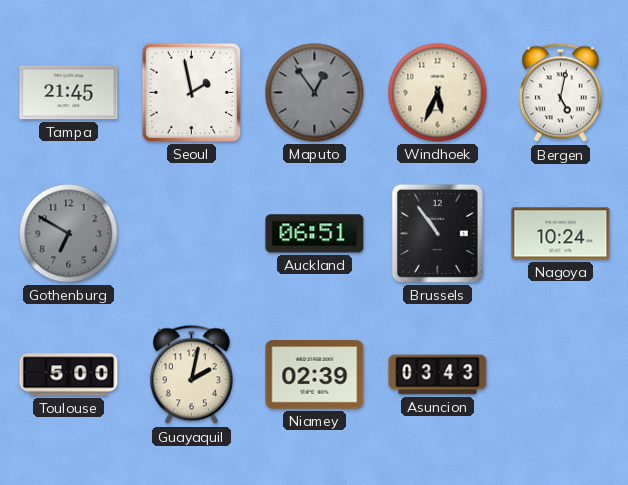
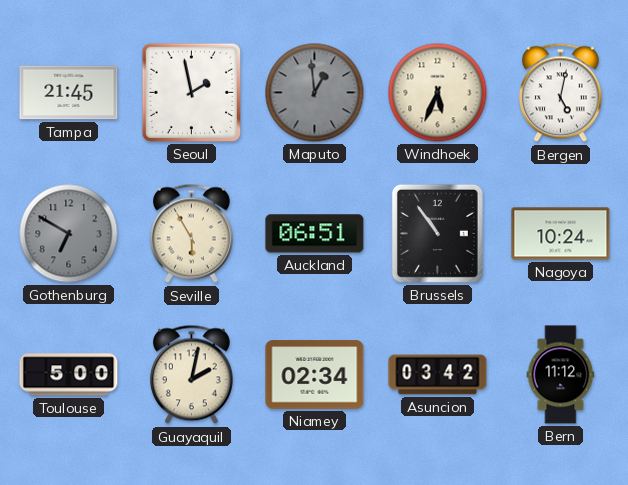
Maputo: 12:54 -> 12:59
Seville: none -> 5:55
Niamey: 02:39 -> 02:34
Asuncion: 03:43 -> 03:42
Bern: none -> 11:12
